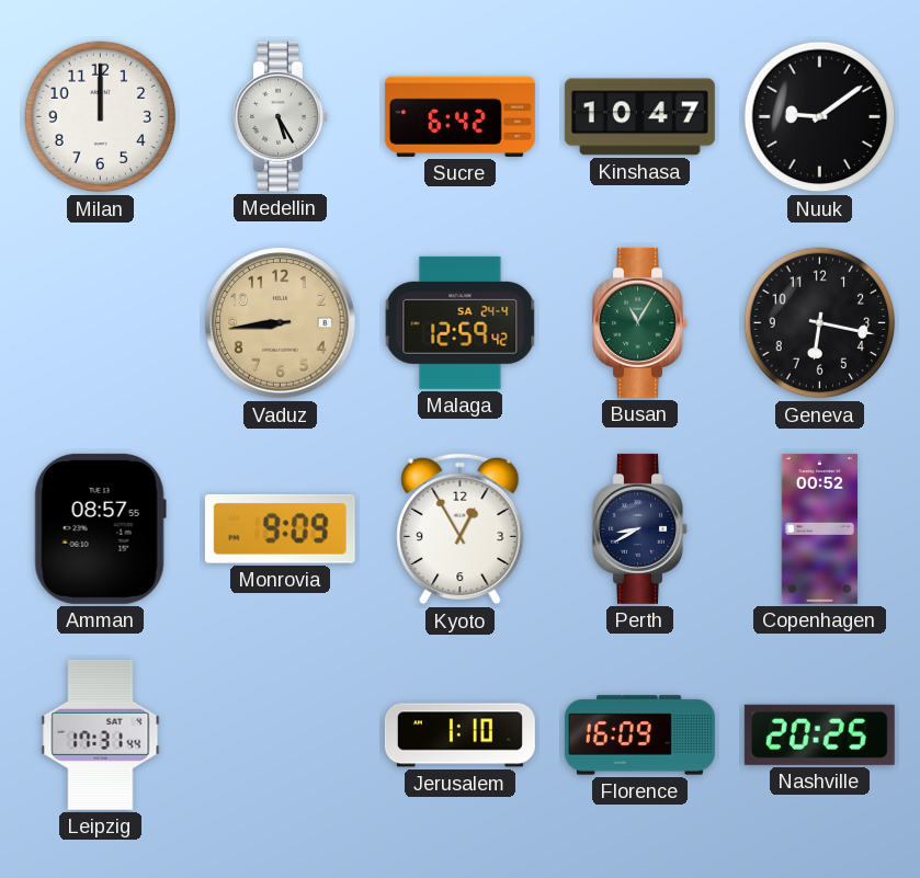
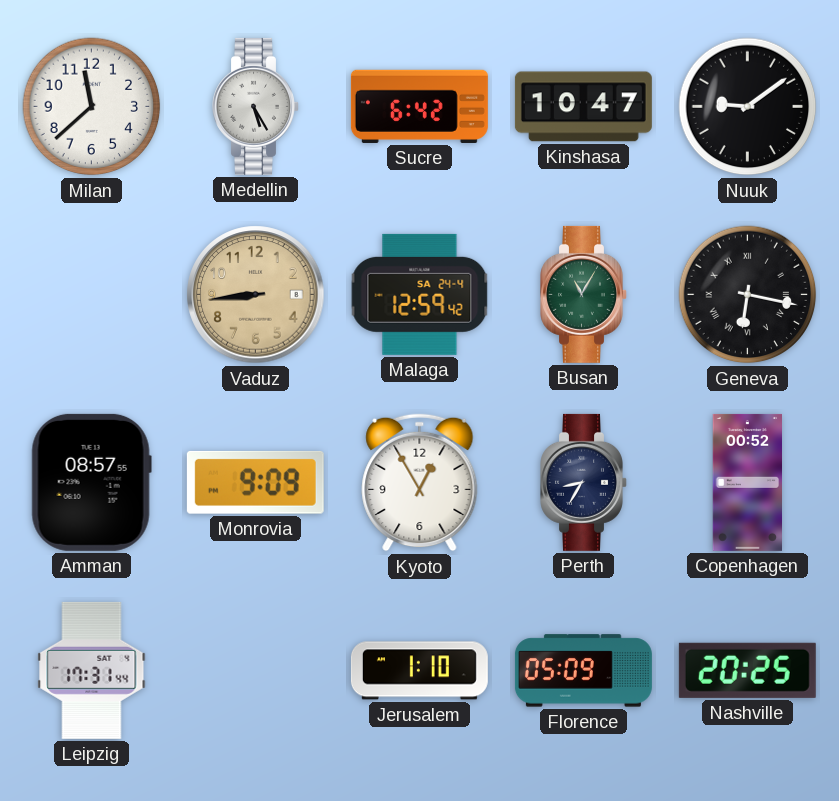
Milan: 12:00 -> 11:38
Geneva numerals: Arabic -> Roman
Perth: 8:40 -> 8:35
Florence: 16:09 -> 05:09
